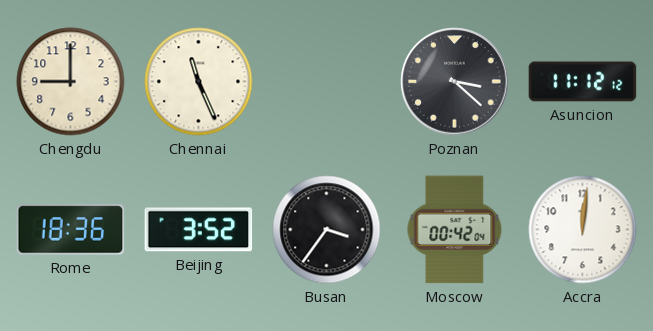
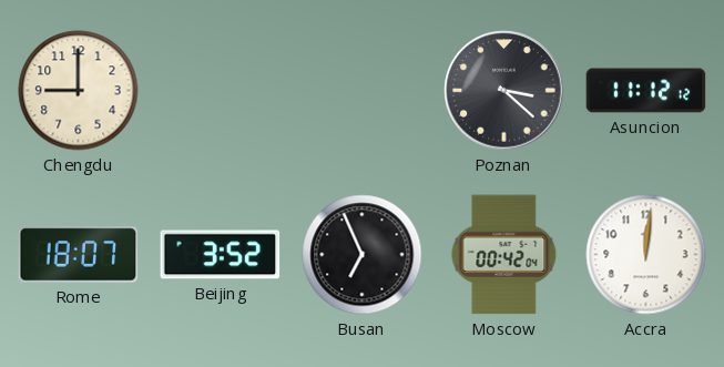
Chennai: 11:26 -> none
Rome: 18:36 -> 18:07
Busan: 3:36 -> 6:56
